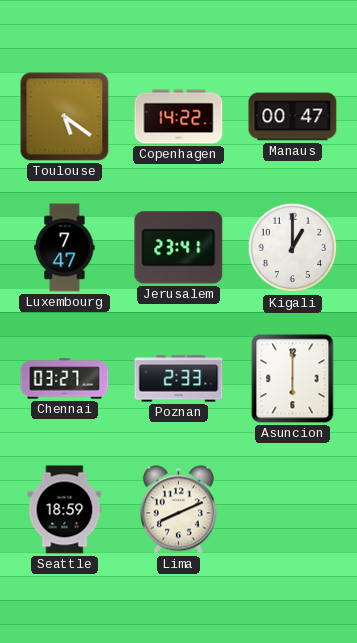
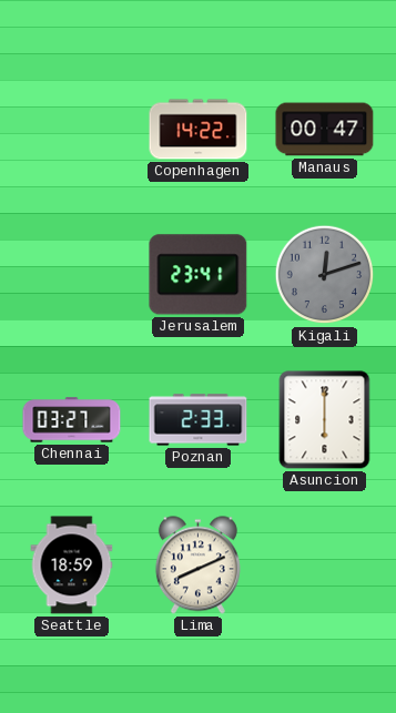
Toulouse: 5:21 -> none
Luxembourg: 7:47 -> none
Kigali: 1:00 -> 12:12
Kigali dial: white -> grey
